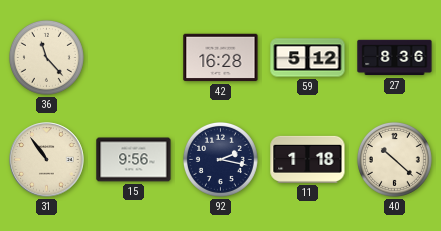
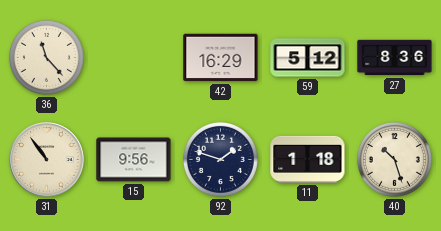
42: 16:28 -> 16:29
92: 2:17 -> 1:48
40: 10:22 -> 10:27
